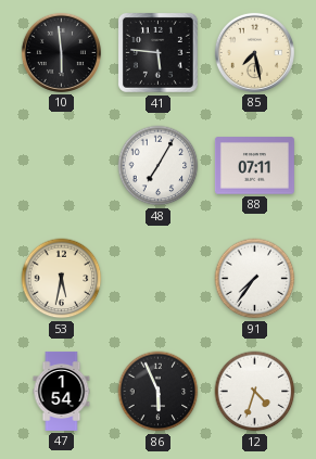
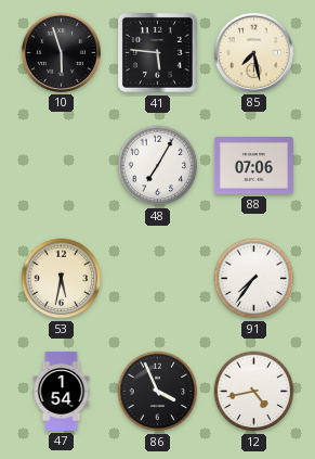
10: 5:59 -> 5:57
88: 07:11 -> 07:06
86: 5:56 -> 3:56
12: 4:33 -> 4:43
